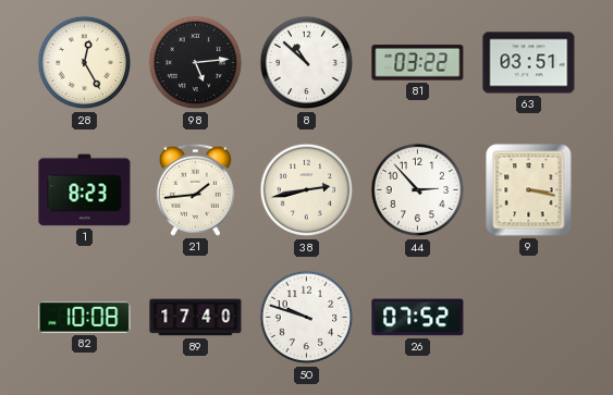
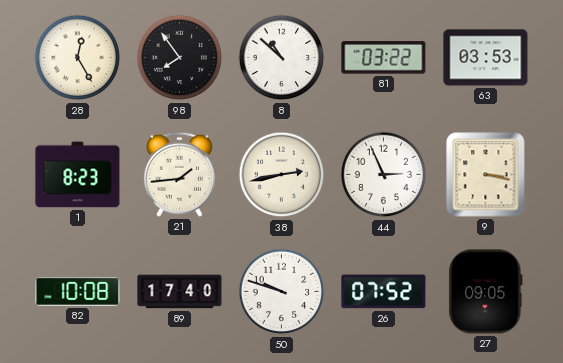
98: 5:14 -> 7:54
63: 03:51 -> 03:53
44: 2:53 -> 2:56
27: none -> 09:05
